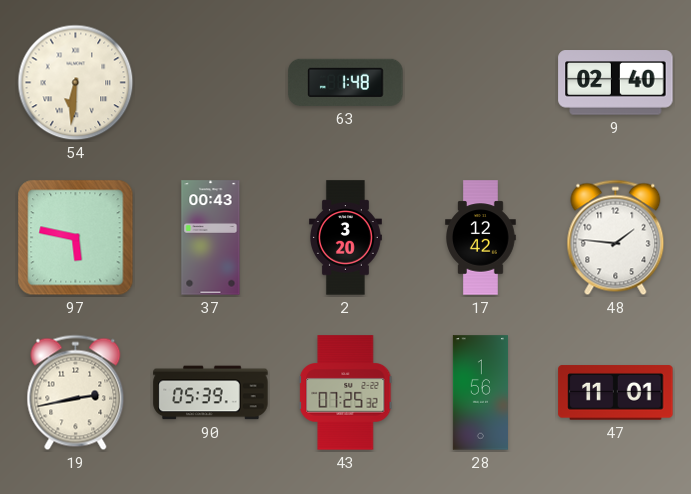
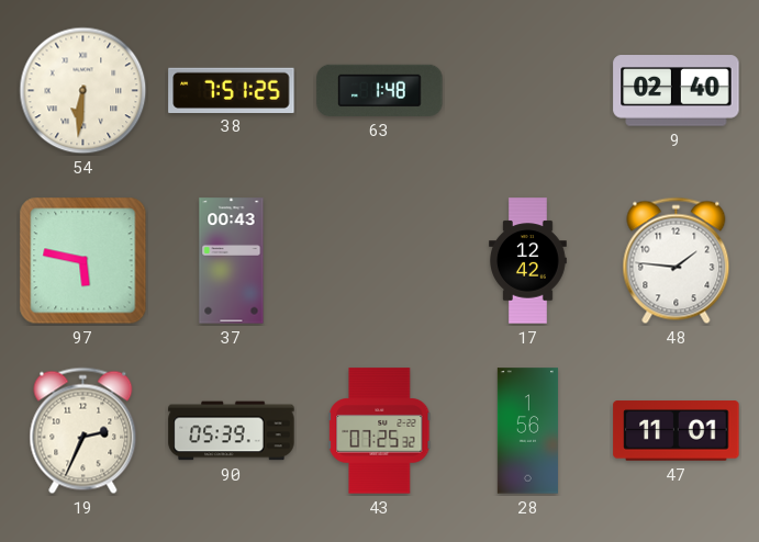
38: none -> 7:51
2: 3:20 -> none
19: 2:43 -> 2:34
